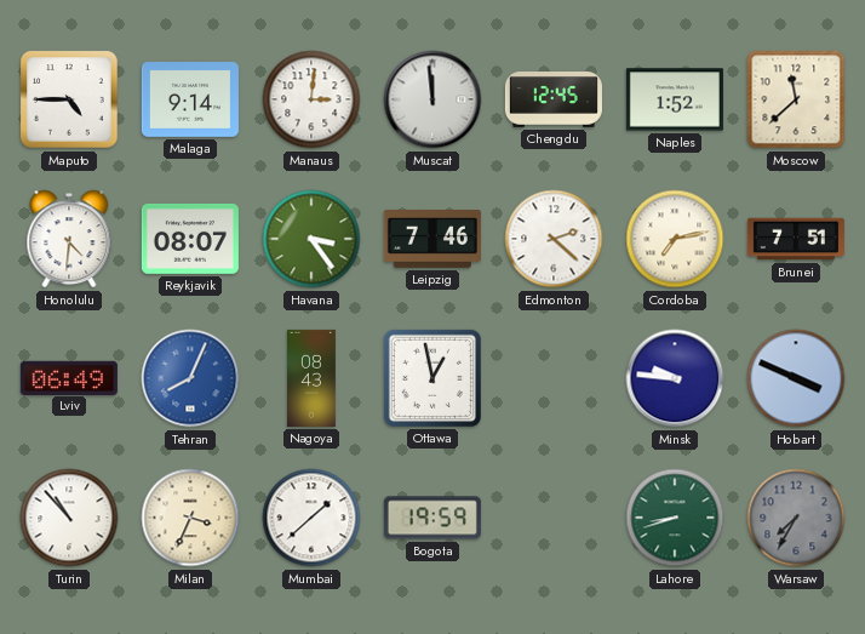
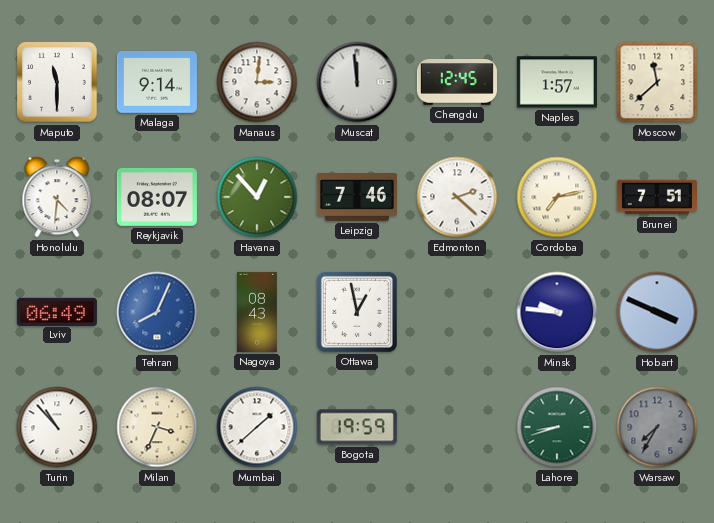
Maputo: 4:45 -> 11:30
Naples: 1:52 -> 1:57
Havana: 3:24 -> 12:53
